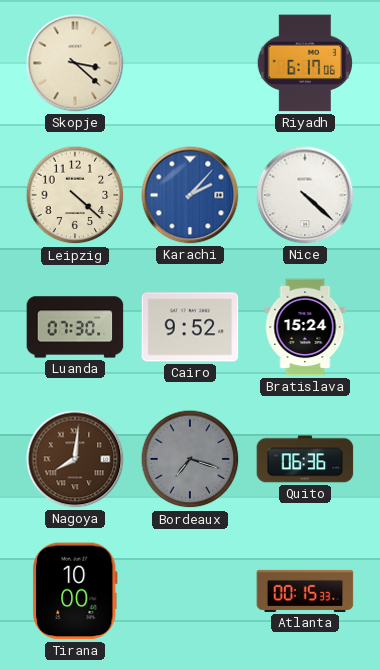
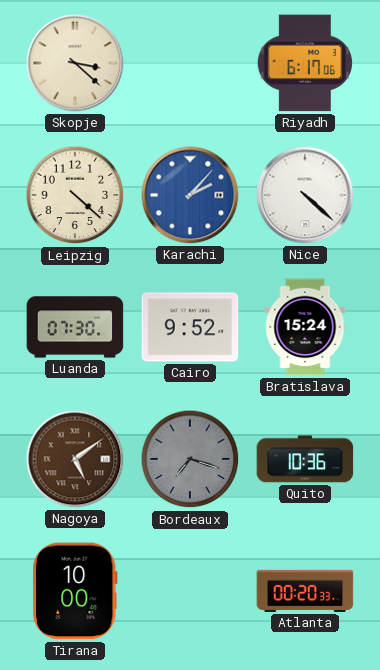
Nagoya: 8:01 -> 5:09
Quito: 06:36 -> 10:36
Atlanta: 00:15 -> 00:20
